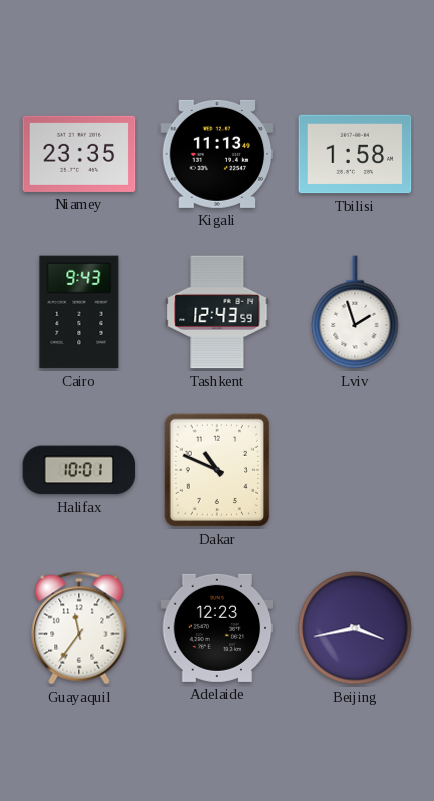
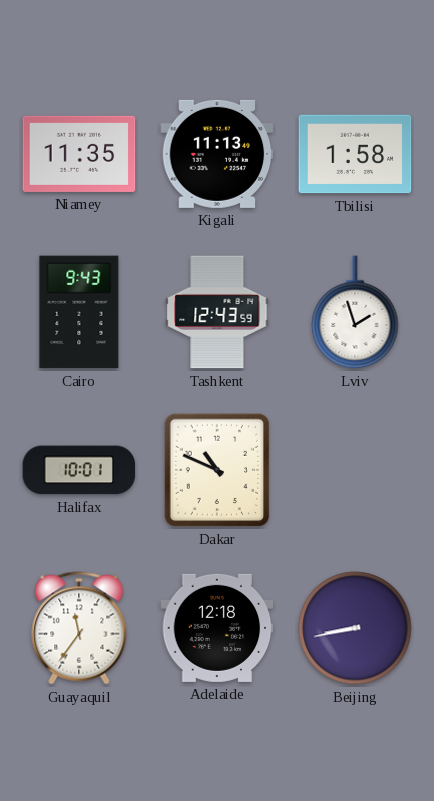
Niamey: 23:35 -> 11:35
Adelaide: 12:23 -> 12:18
Beijing: 3:43 -> 8:43
